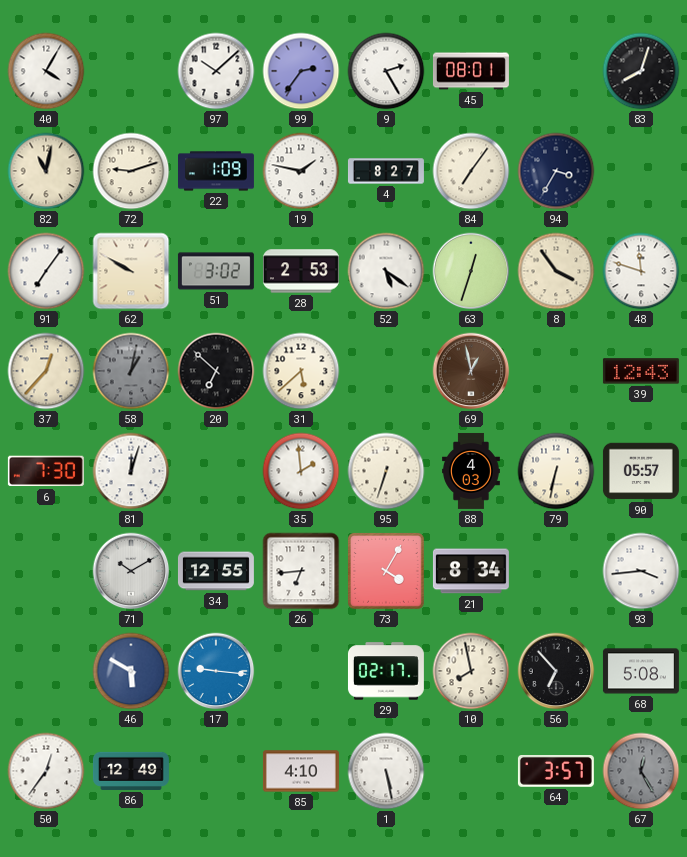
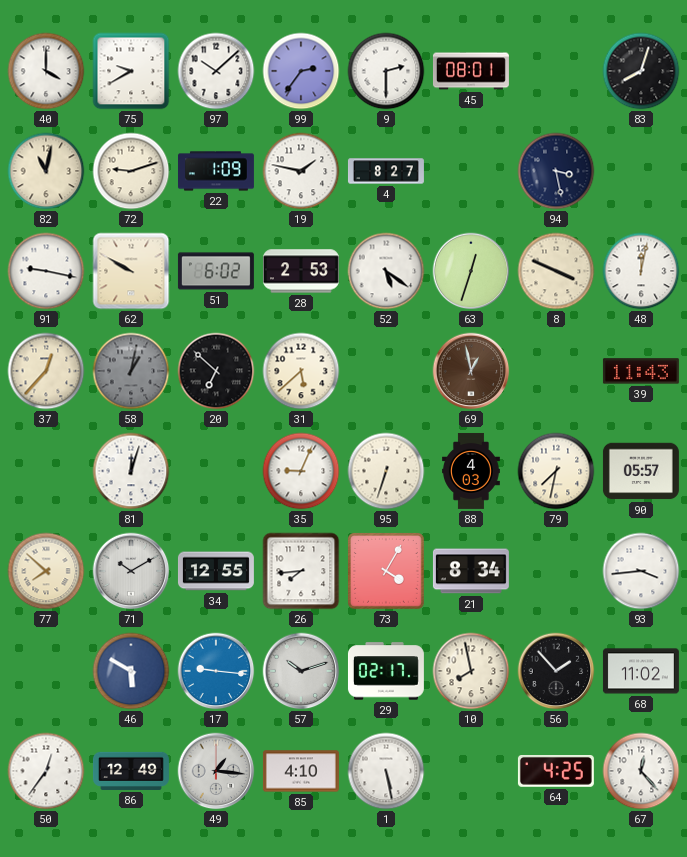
40: 4:05 -> 4:00
75: none -> 9:40
9: 2:25 -> 2:30
84: 7:06 -> none
94: 3:35 -> 3:28
91: 7:06 -> 9:17
51: 3:02 -> 6:02
8: 3:54 -> 3:49
48: 11:48 -> 12:02
39: 12:43 -> 11:43
6: 7:30 -> none
35: 1:59 -> 9:04
79: 6:32 -> 7:32
77: none -> 7:52
26: 6:44 -> 7:44
57: none -> 10:12
56: 6:53 -> 1:53
68: 5:08 -> 11:02
49: none -> 1:16
64: 3:57 -> 4:25
67: 12:25 -> 12:23
67 dial: grey -> white
